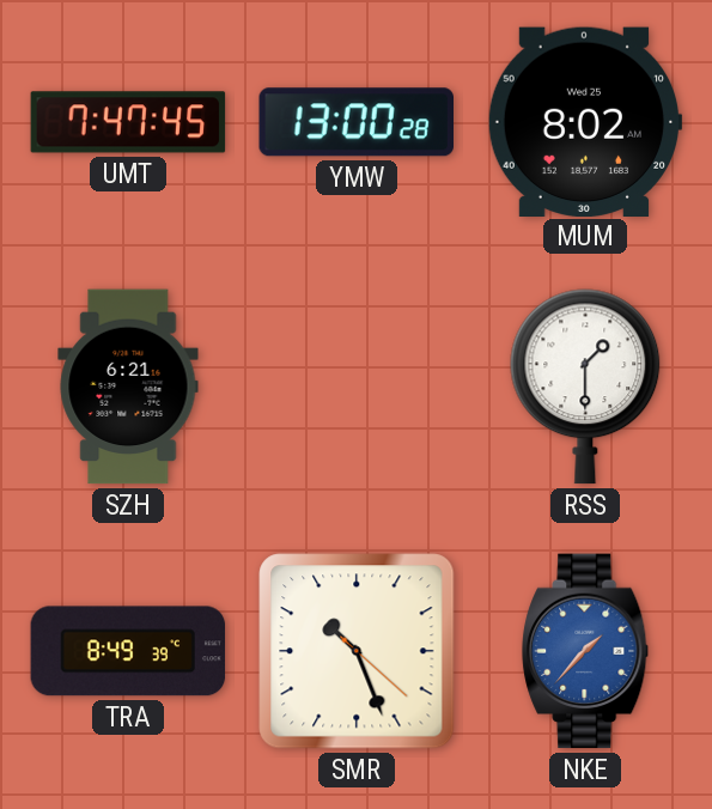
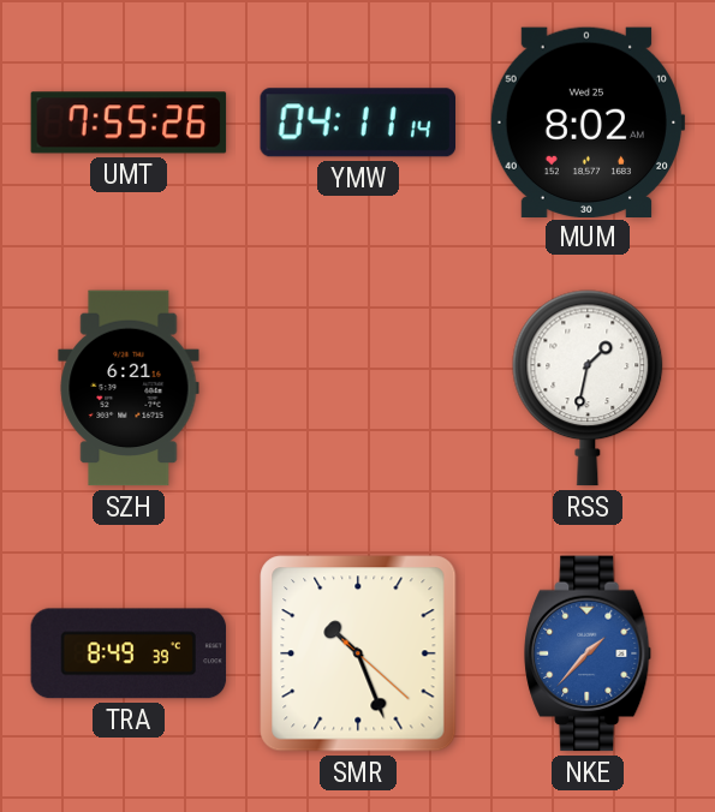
UMT: 7:47 -> 7:55
YMW: 13:00 -> 04:11
RSS: 1:30 -> 1:32
